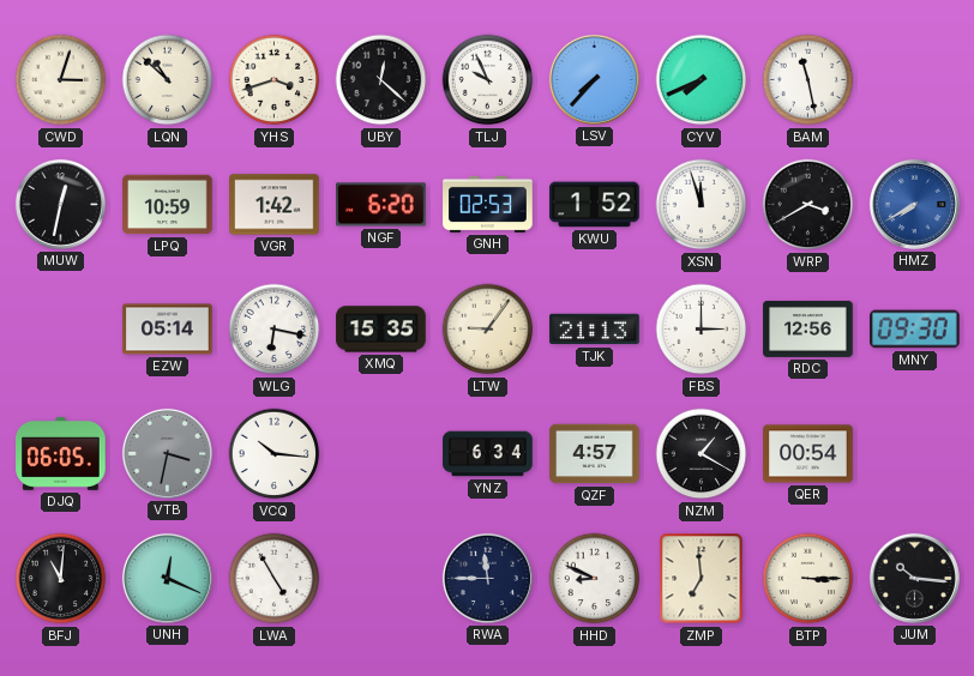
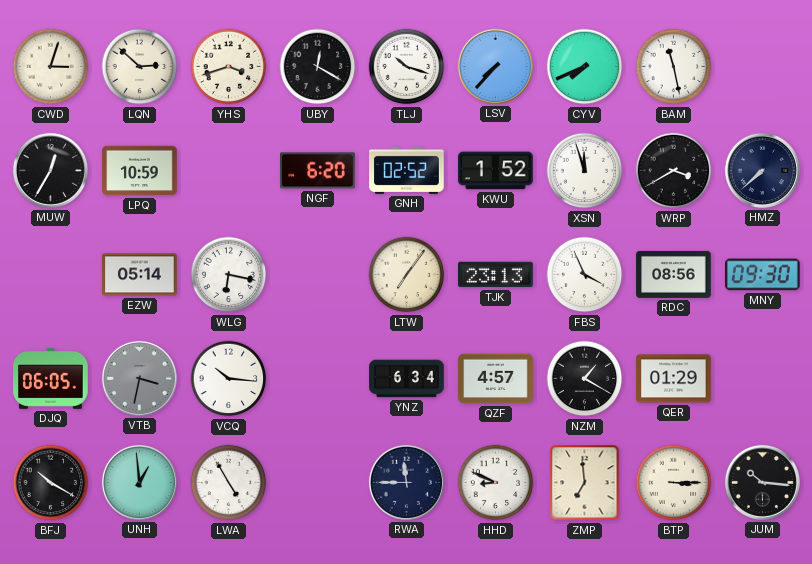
LQN: 10:52 -> 2:52
UBY: 12:22 -> 12:20
TLJ: 9:56 -> 10:18
MUW: 12:32 -> 12:35
VGR: 1:42 -> none
GNH: 02:53 -> 02:52
HMZ: 7:40 -> 7:38
HMZ dial: blue -> navy
XMQ: 15:35 -> none
LTW: 9:06 -> 7:06
TJK: 21:13 -> 23:13
FBS: 3:00 -> 3:56
RDC: 12:56 -> 08:56
QER: 00:54 -> 01:29
BFJ: 11:01 -> 10:20
UNH: 12:19 -> 12:59
